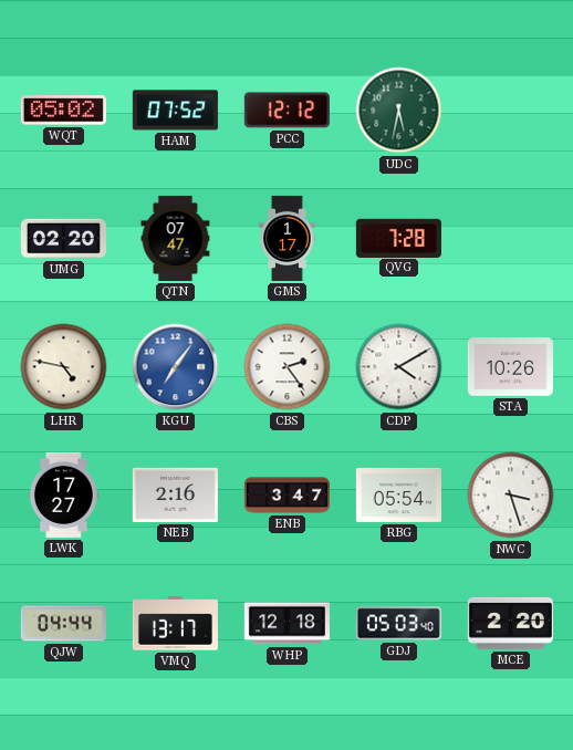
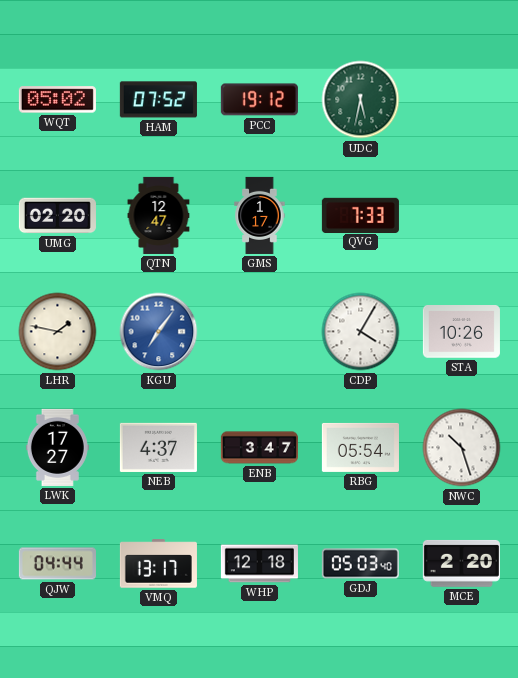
PCC: 12:12 -> 19:12
QTN: 07:47 -> 12:47
QVG: 7:28 -> 7:33
LHR: 4:47 -> 1:47
CBS: 2:24 -> none
CDP: 4:10 -> 4:05
NEB: 2:16 -> 4:37
NWC: 3:27 -> 10:27
